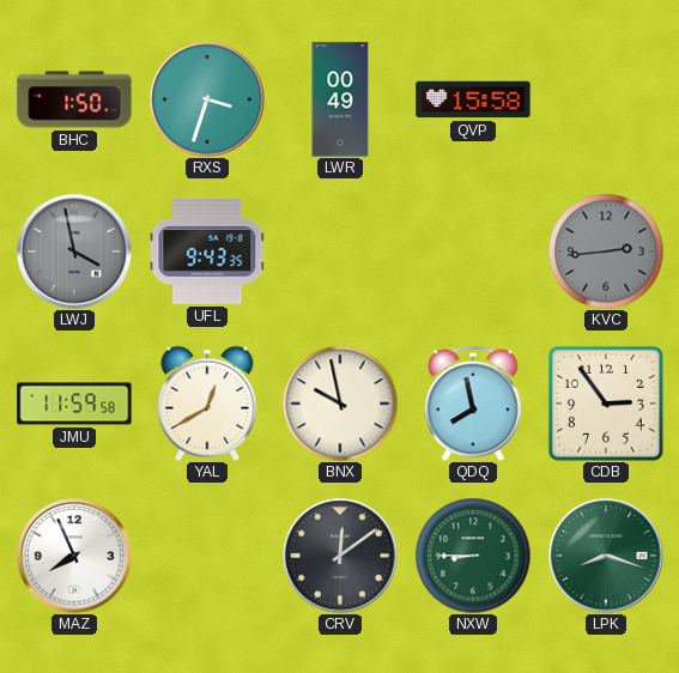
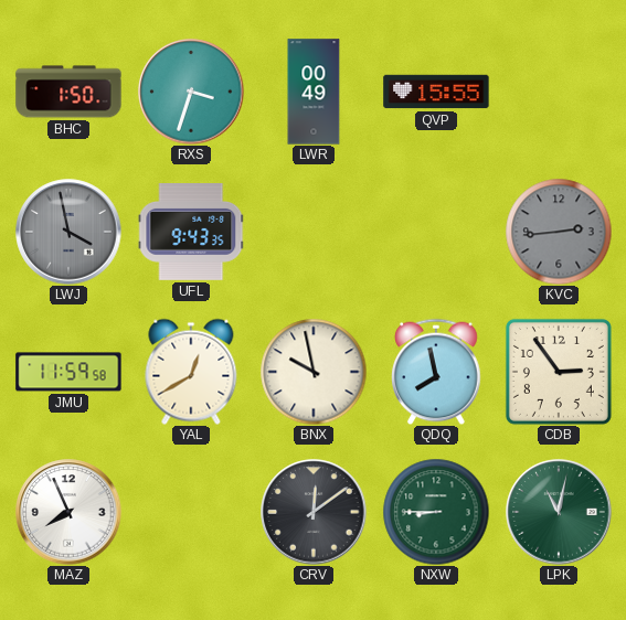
QVP: 15:58 -> 15:55
LPK: 8:18 -> 11:02
